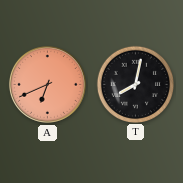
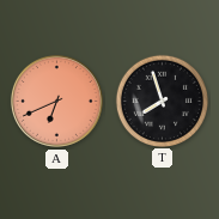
T: 8:02 -> 7:57
